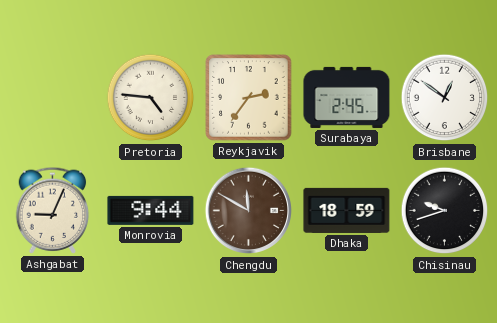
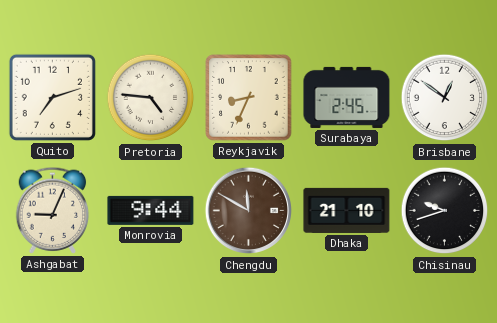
Quito: none -> 7:12
Reykjavik: 2:36 -> 8:34
Dhaka: 18:59 -> 21:10
